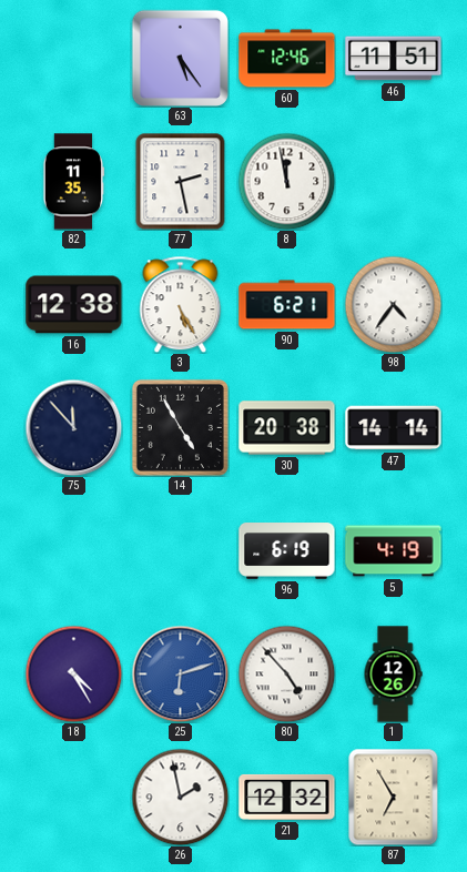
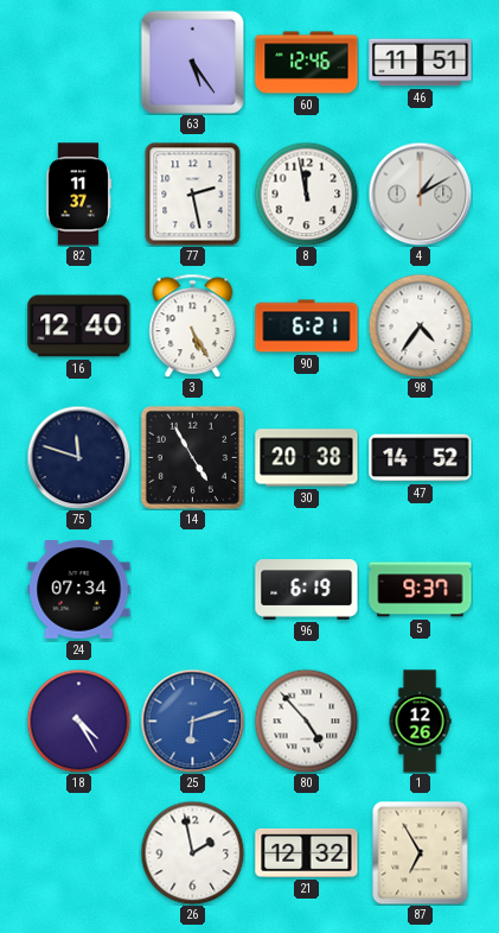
82: 11:35 -> 11:37
4: none -> 1:10
16: 12:38 -> 12:40
75: 11:53 -> 11:48
47: 14:14 -> 14:52
24: none -> 07:34
5: 4:19 -> 9:37
